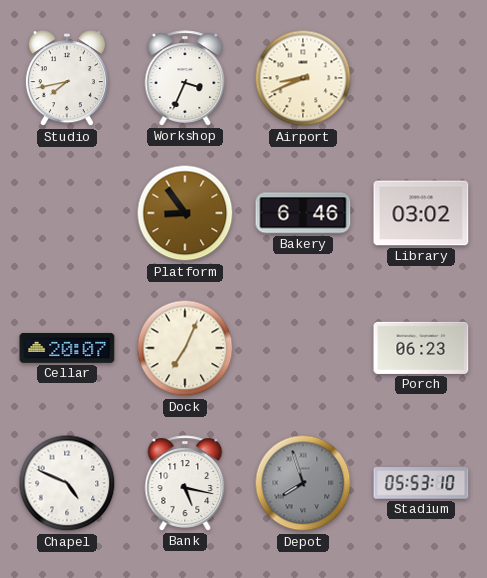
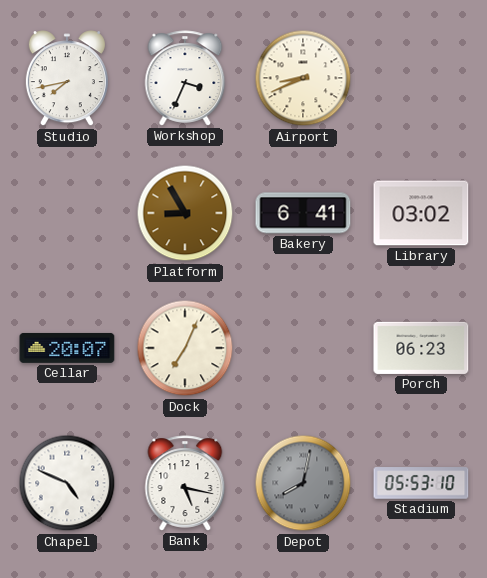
Platform: 8:54 -> 8:55
Bakery: 6:46 -> 6:41
Depot: 7:57 -> 8:02
